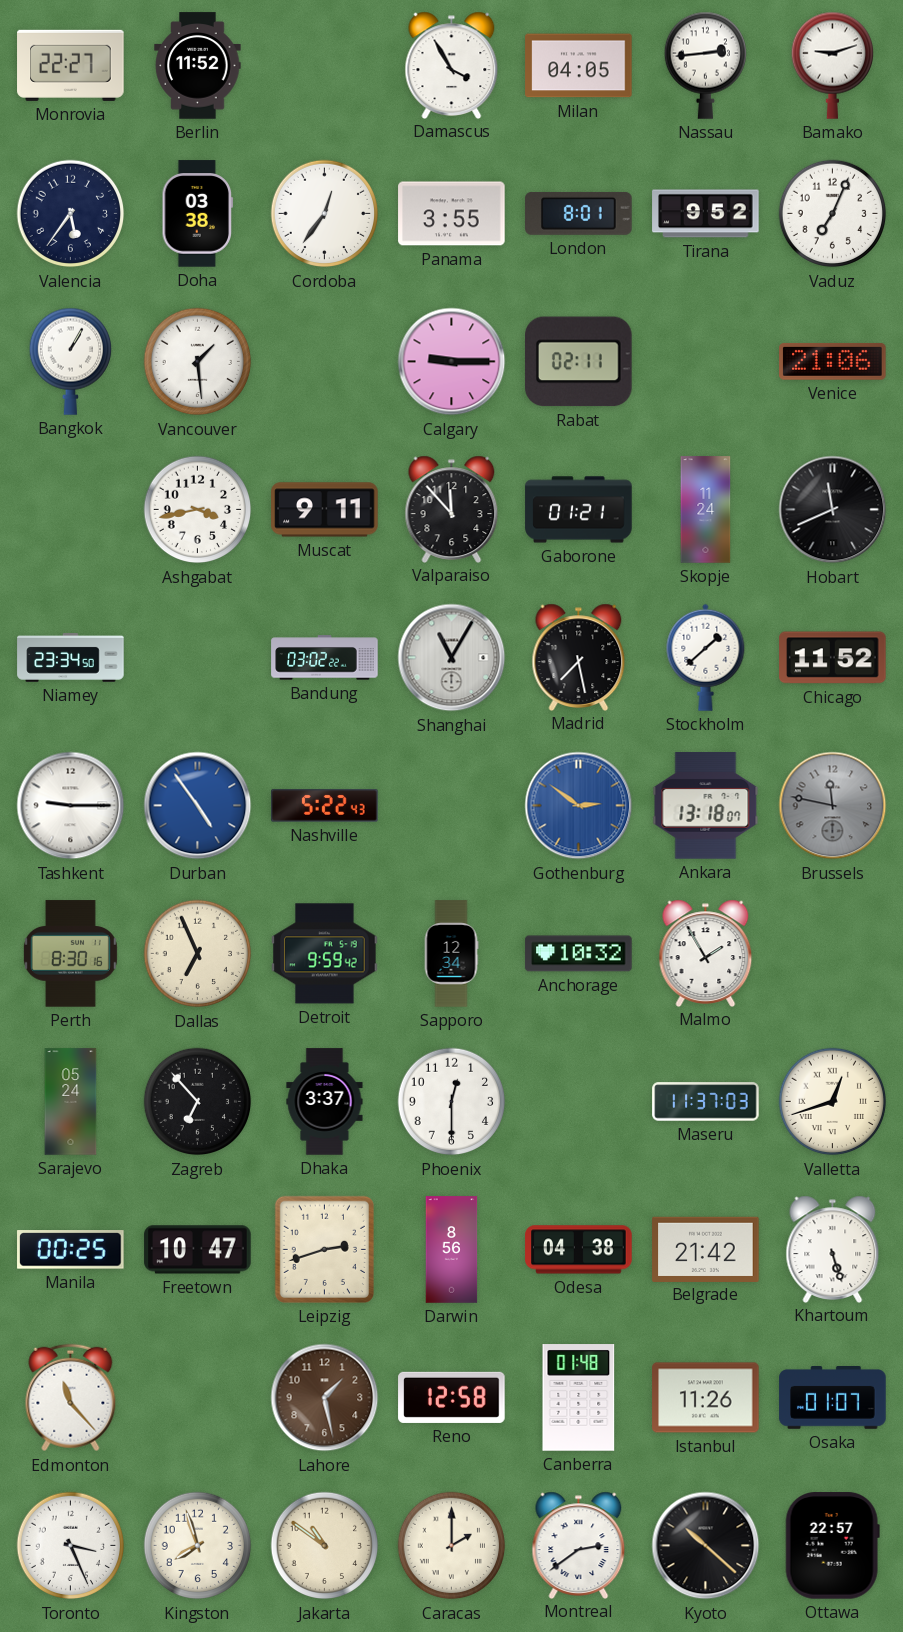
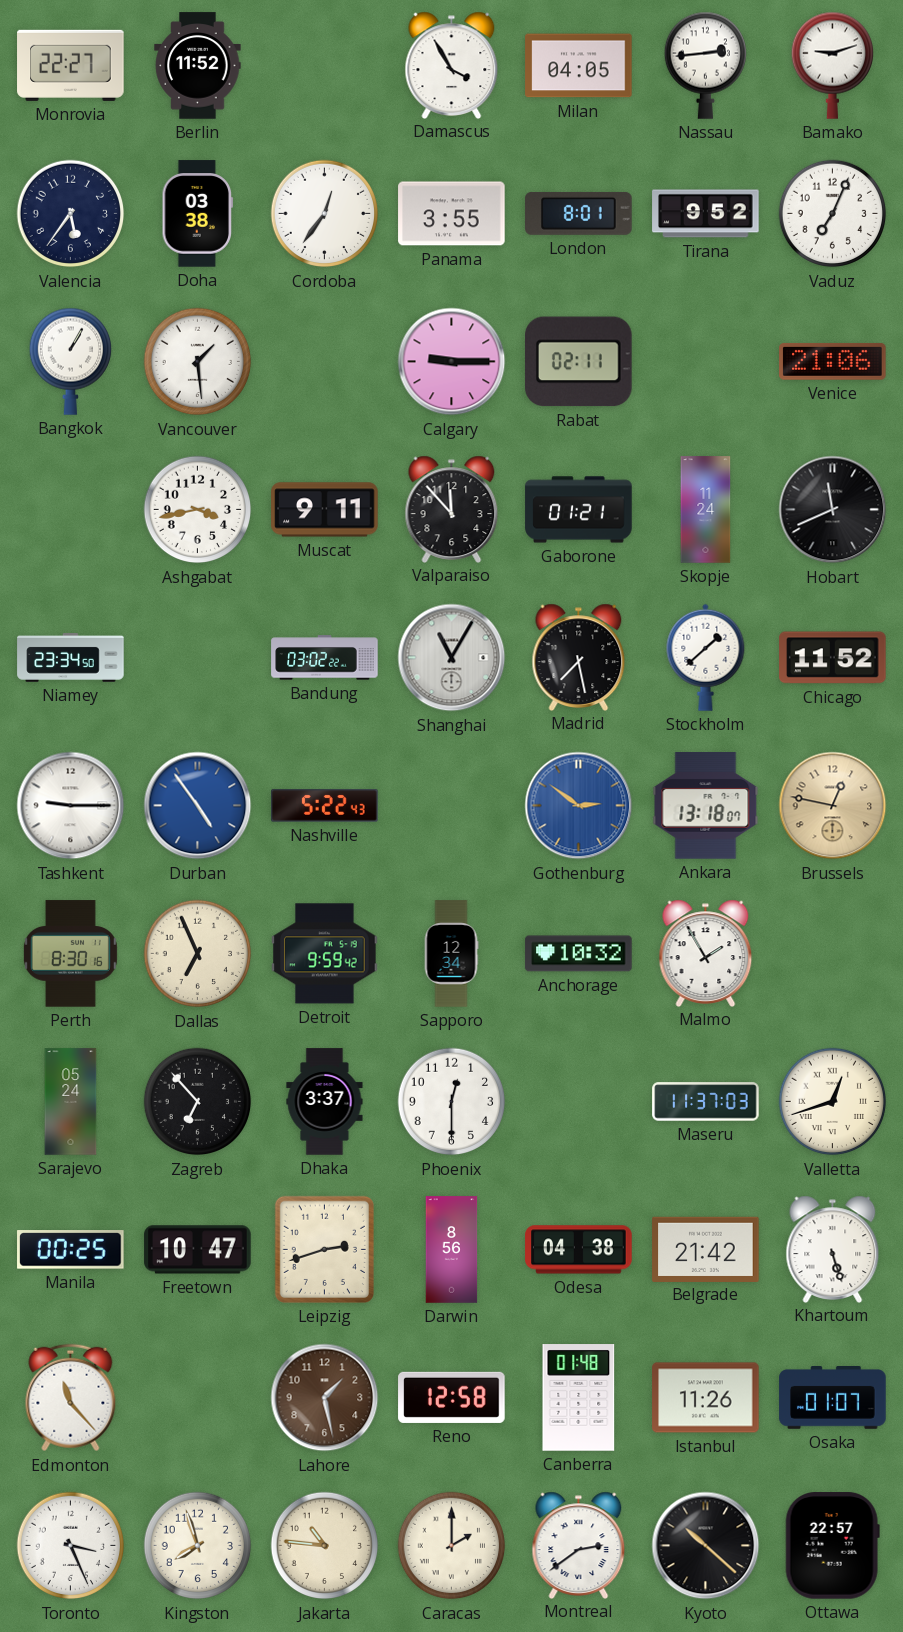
Brussels: 11:47 -> 12:47
Brussels dial: grey -> champagne
Jakarta: 10:51 -> 10:46
